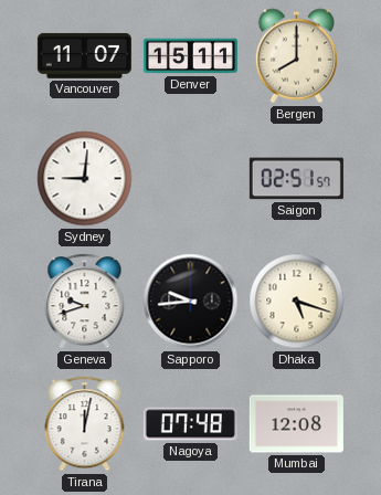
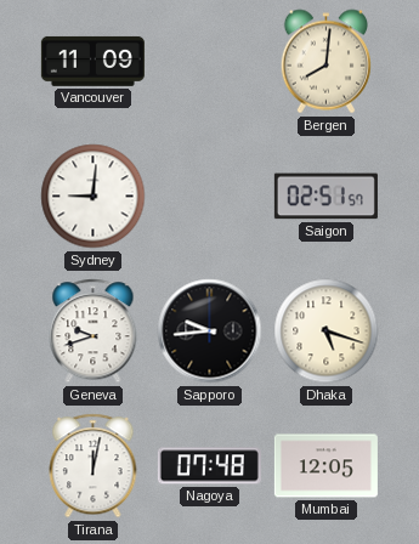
Vancouver: 11:07 -> 11:09
Denver: 15:11 -> none
Bergen: 8:00 -> 8:01
Mumbai: 12:08 -> 12:05
